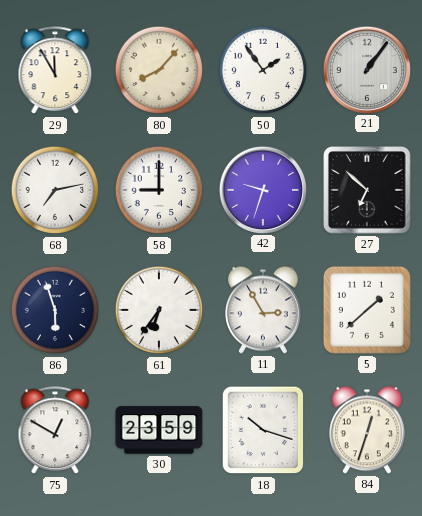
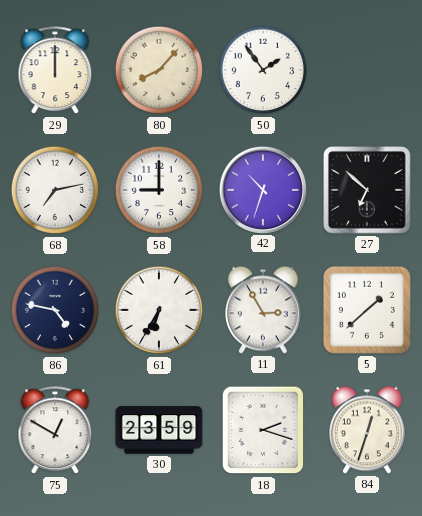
29: 11:55 -> 12:00
21: 1:06 -> none
42: 9:33 -> 10:33
86: 5:57 -> 4:47
61: 6:36 -> 6:35
18: 10:18 -> 2:18
